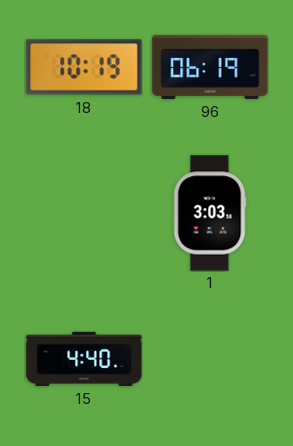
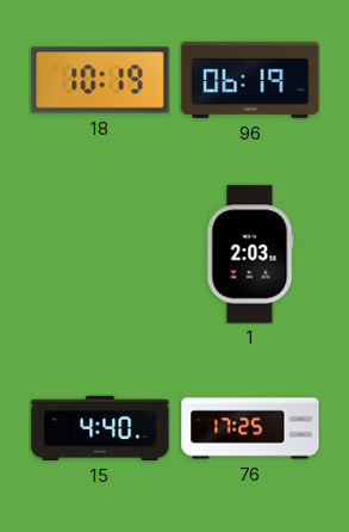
1: 3:03 -> 2:03
76: none -> 17:25
